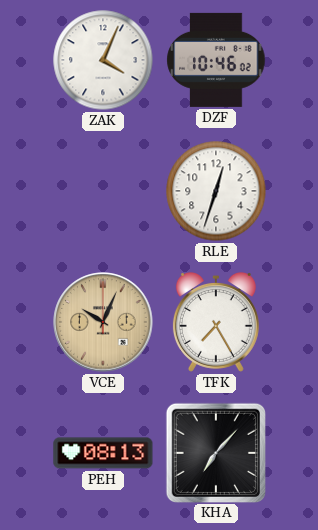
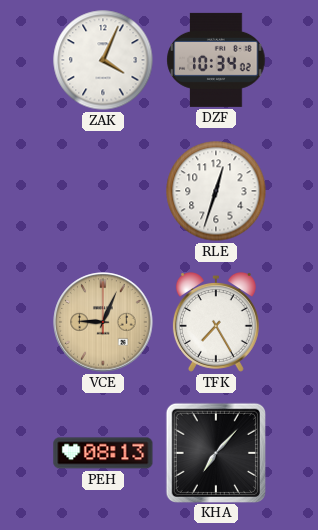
DZF: 10:46 -> 10:34
VCE: 10:04 -> 9:04
